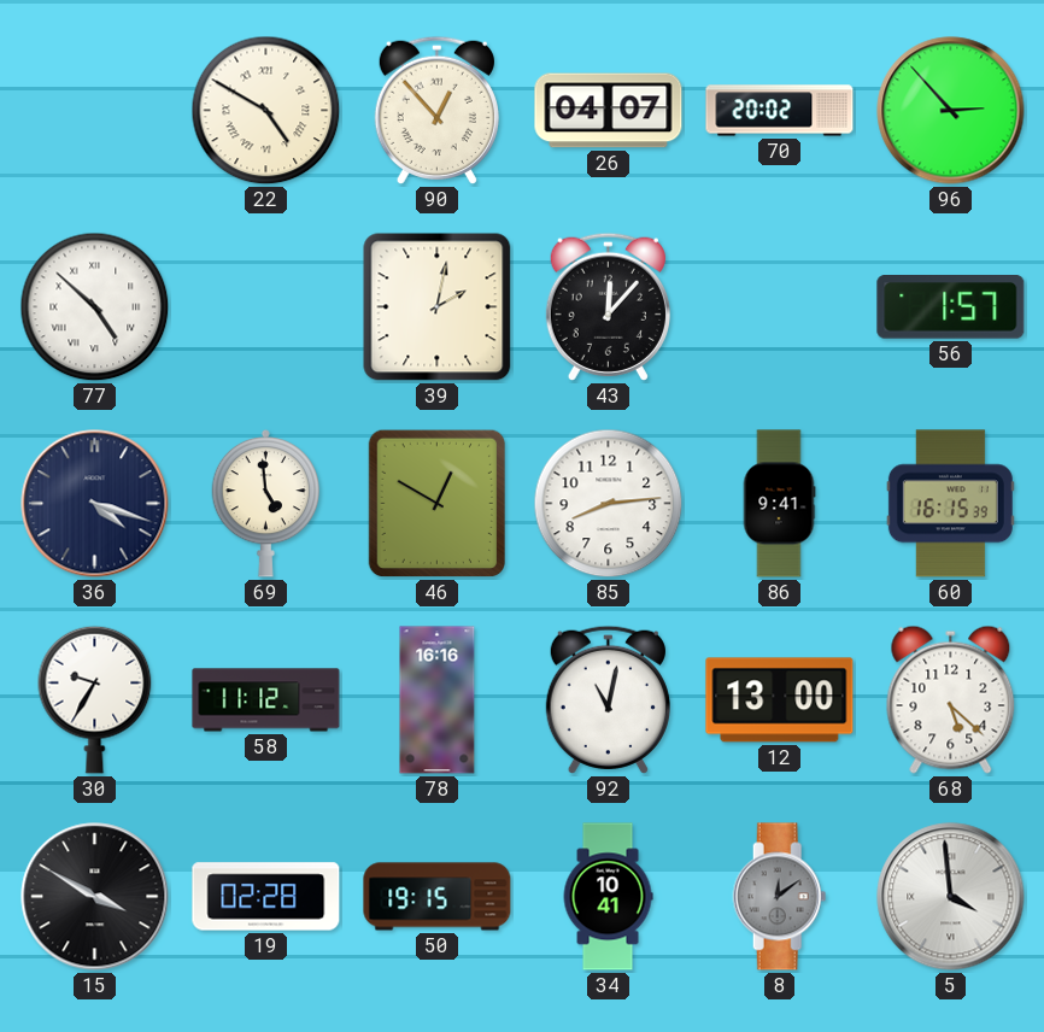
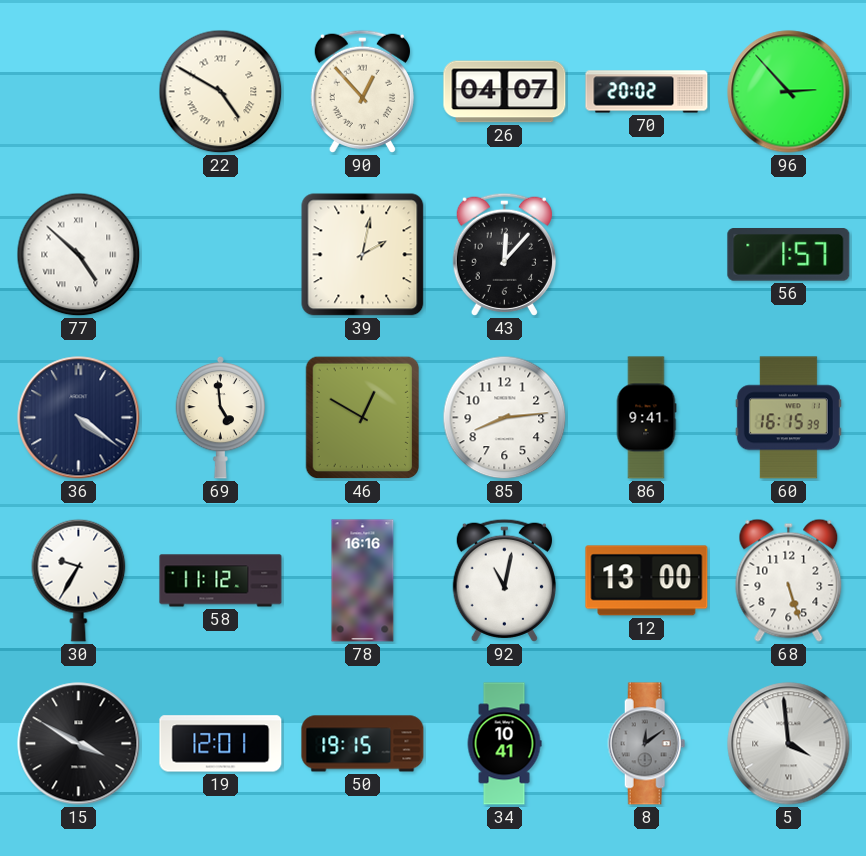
36: 4:18 -> 4:21
68: 5:22 -> 5:27
19: 02:28 -> 12:01
